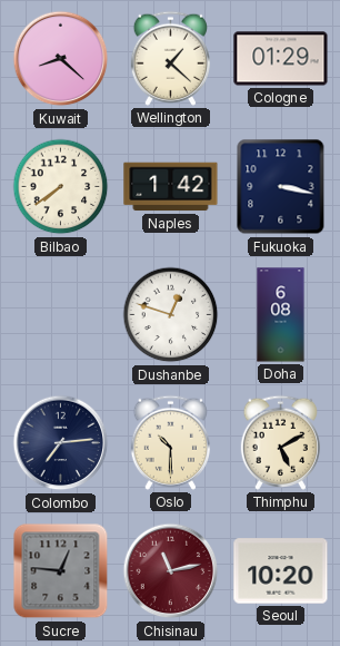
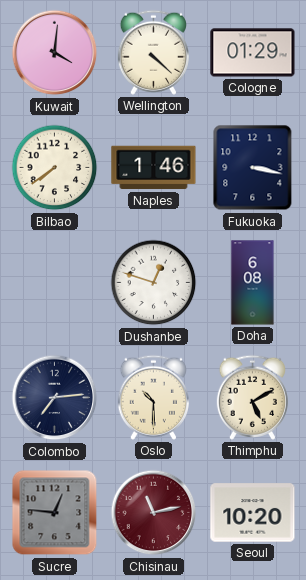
Kuwait: 8:22 -> 4:01
Wellington: 1:22 -> 4:22
Naples: 1:42 -> 1:46
